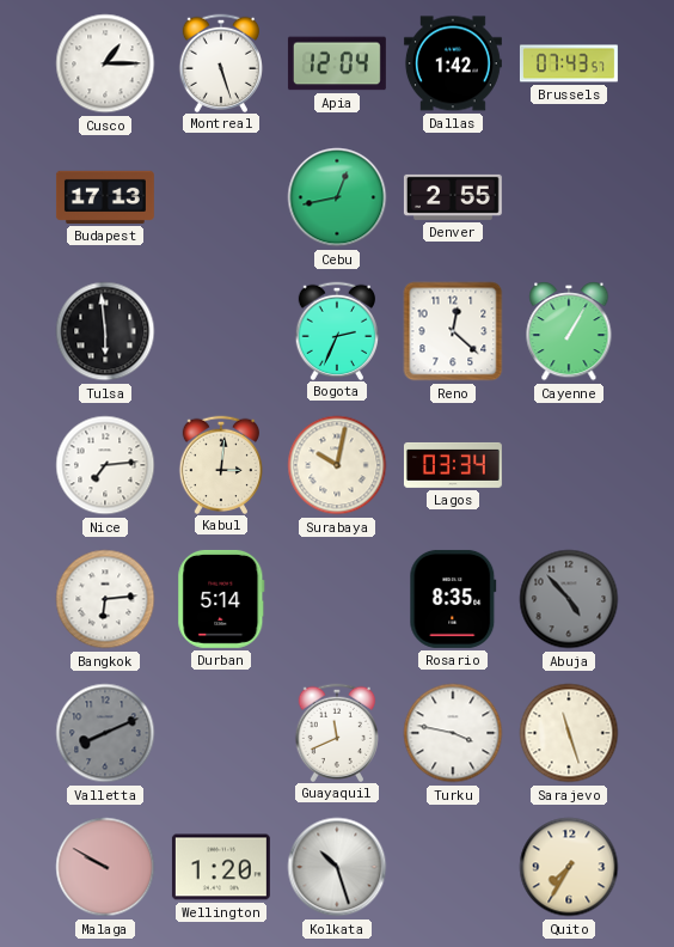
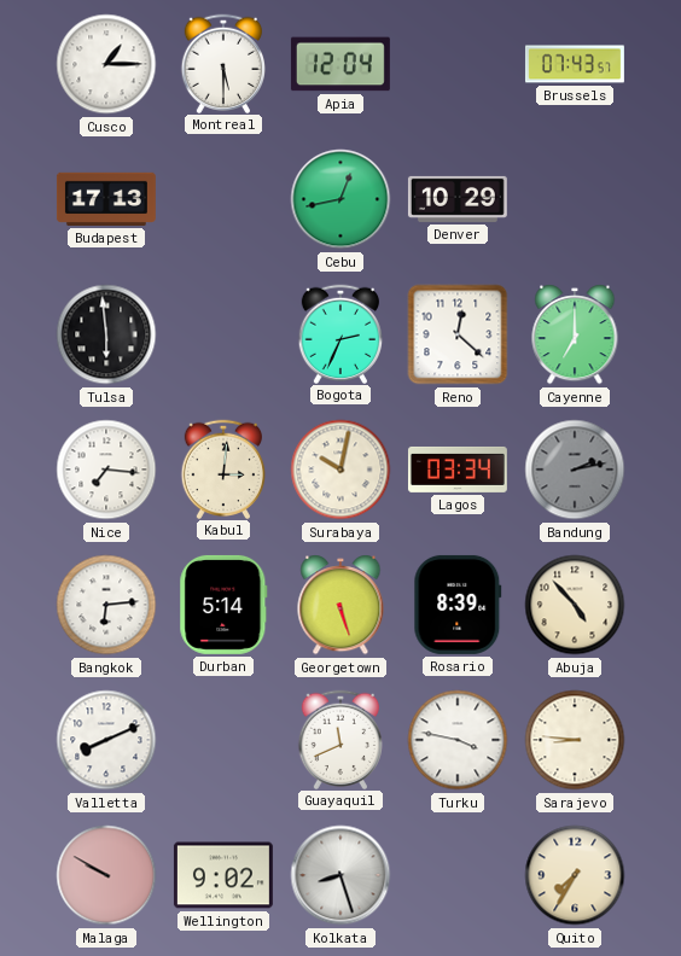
Montreal: 5:27 -> 5:30
Dallas: 1:42 -> none
Denver: 2:55 -> 10:29
Cayenne: 1:05 -> 7:00
Nice: 7:14 -> 7:16
Bandung: none -> 2:13
Georgetown: none -> 5:27
Rosario: 8:35 -> 8:39
Abuja dial: grey -> cream
Valletta dial: grey -> white
Sarajevo: 11:27 -> 8:46
Wellington: 1:20 -> 9:02
Kolkata: 10:27 -> 8:27
